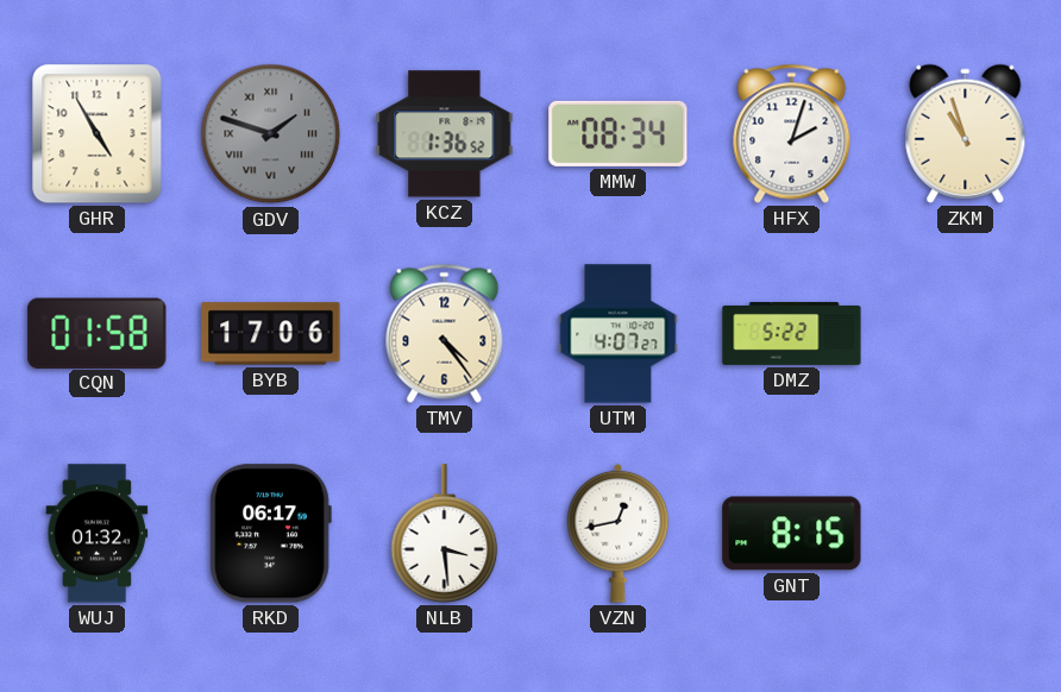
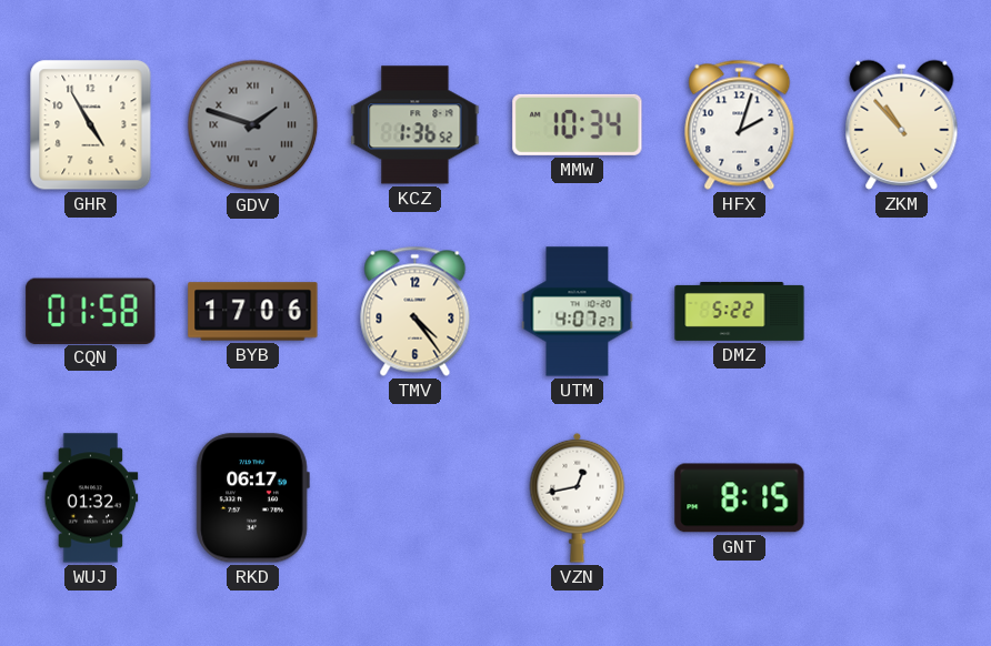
MMW: 08:34 -> 10:34
ZKM: 10:57 -> 10:53
NLB: 3:29 -> none
